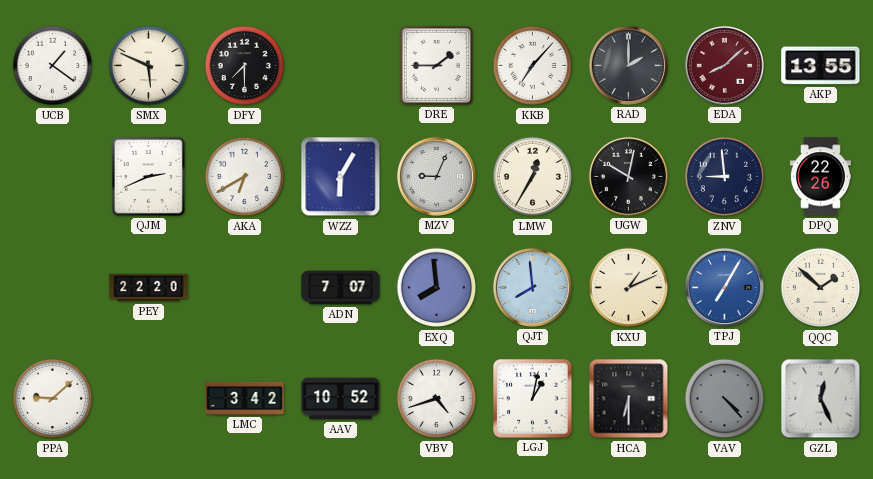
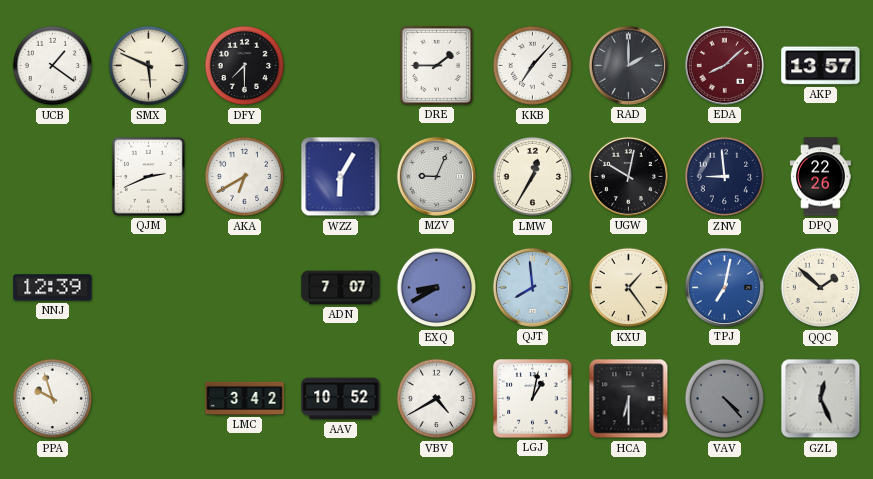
AKP: 13:55 -> 13:57
NNJ: none -> 12:39
PEY: 22:20 -> none
EXQ: 7:59 -> 8:40
KXU: 1:11 -> 1:24
TPJ: 7:05 -> 7:02
PPA: 9:08 -> 9:57
VBV: 4:42 -> 4:40
